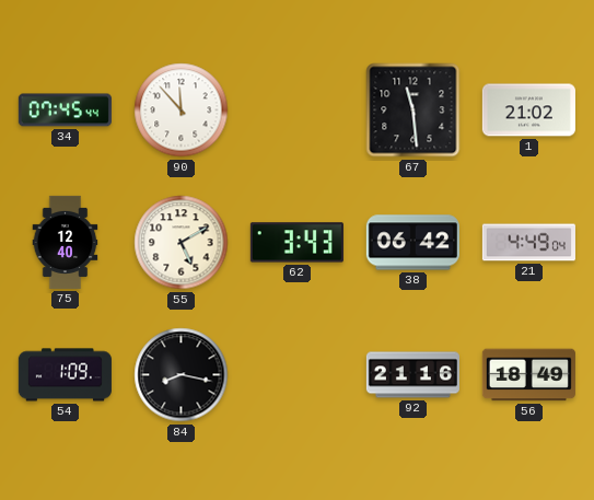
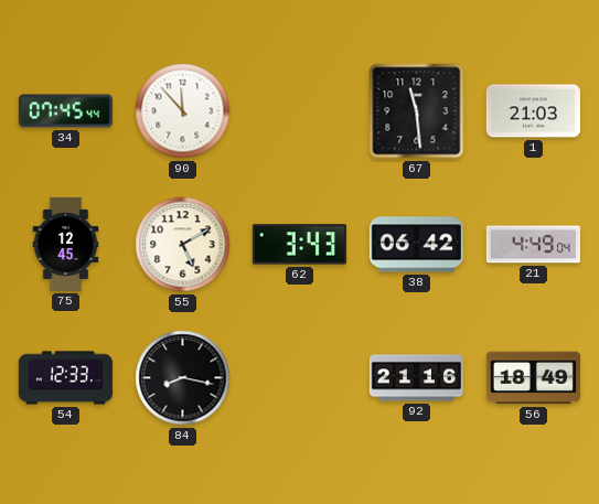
1: 21:02 -> 21:03
75: 12:40 -> 12:45
54: 1:09 -> 12:33
